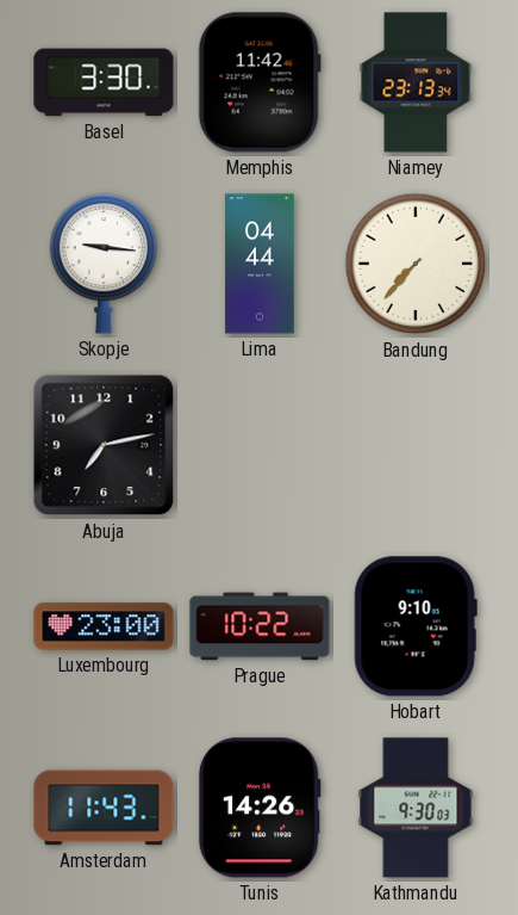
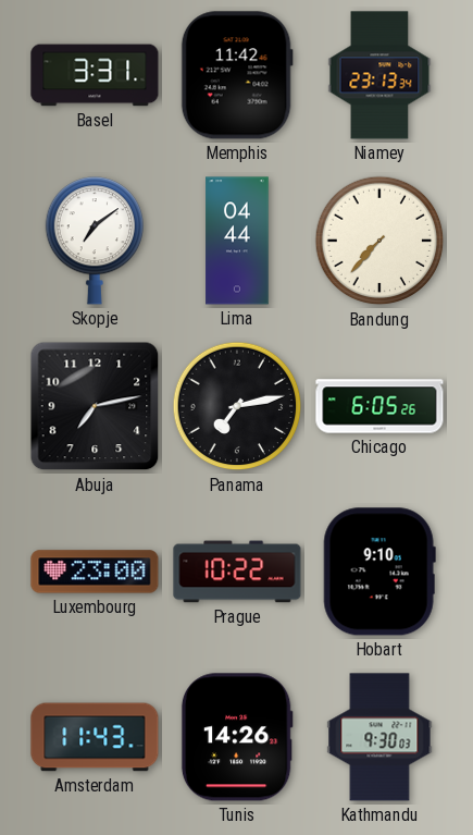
Basel: 3:30 -> 3:31
Skopje: 9:16 -> 7:09
Panama: none -> 7:13
Chicago: none -> 6:05
